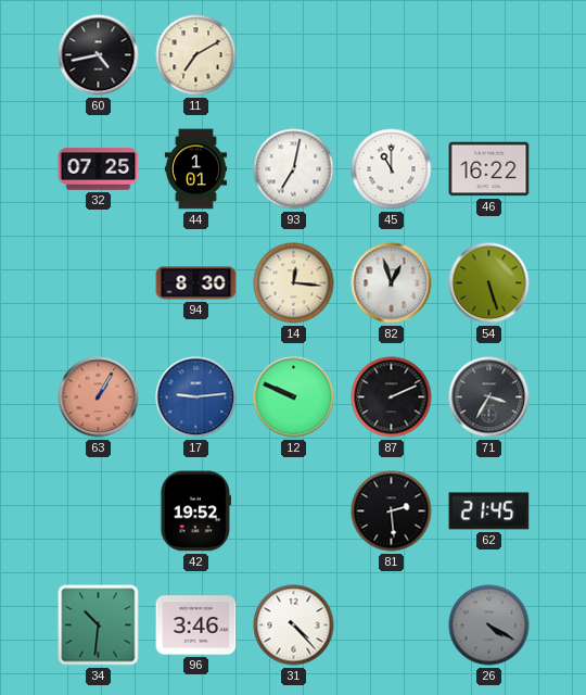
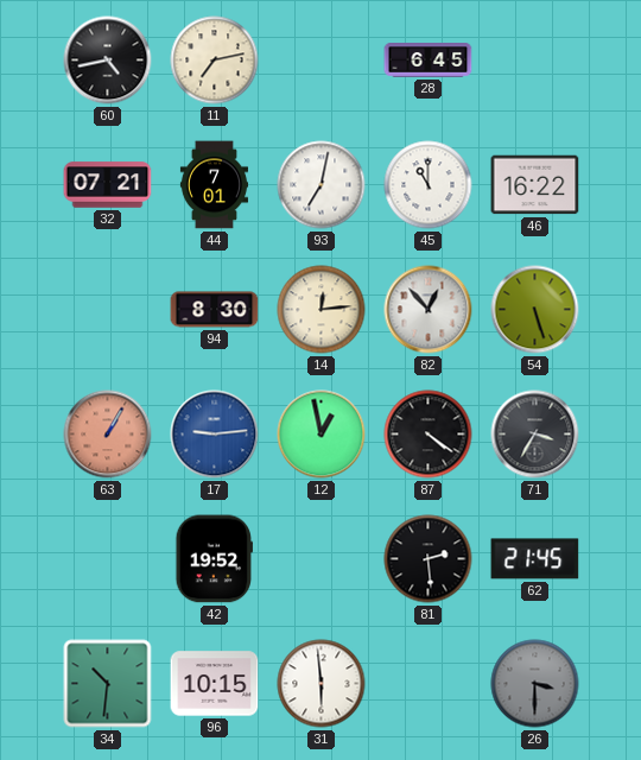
11: 7:10 -> 7:13
28: none -> 6:45
32: 07:25 -> 07:21
44: 1:01 -> 7:01
14: 12:16 -> 12:14
82: 12:57 -> 12:53
12: 9:49 -> 12:58
87: 2:11 -> 4:21
96: 3:46 -> 10:15
31: 4:23 -> 5:59
26: 4:20 -> 3:30
